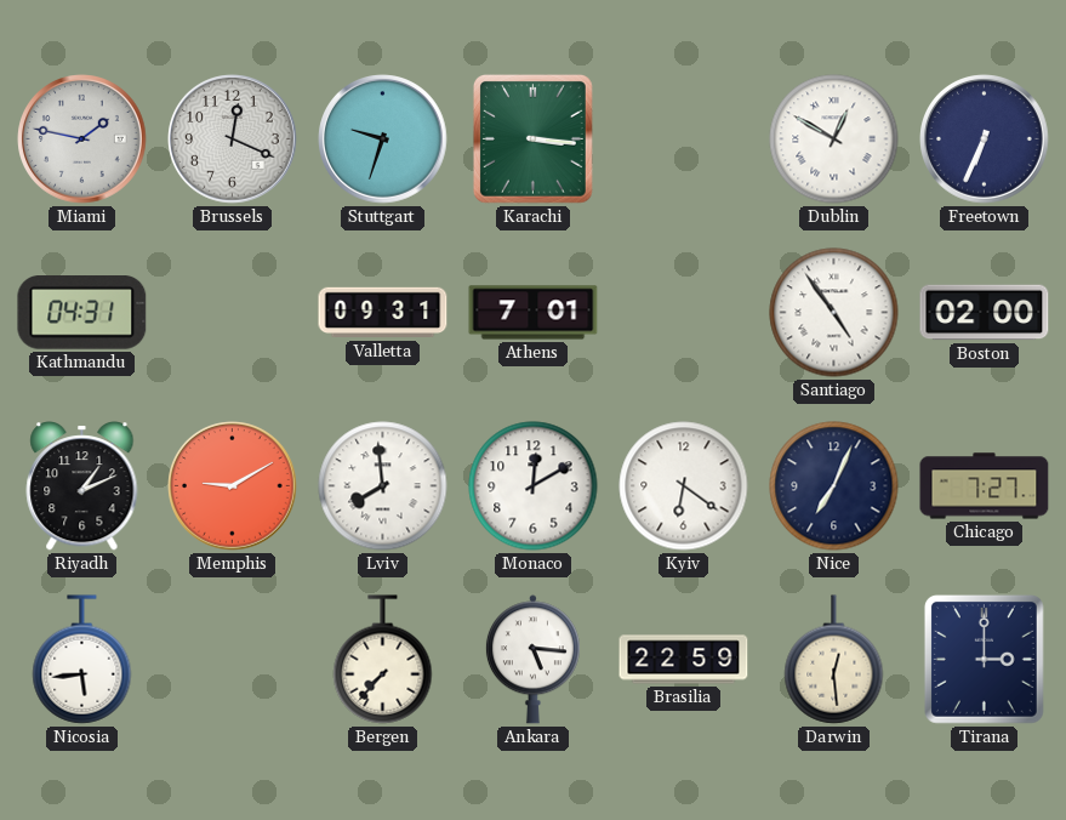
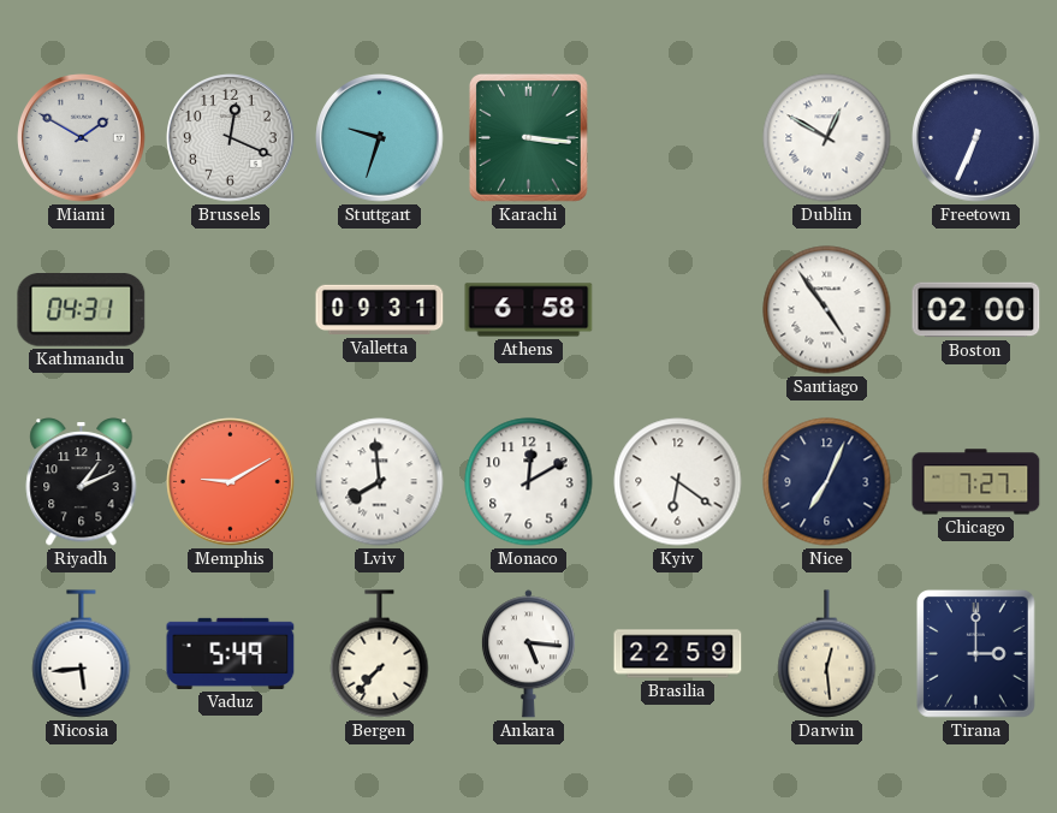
Miami: 1:47 -> 1:50
Athens: 7:01 -> 6:58
Vaduz: none -> 5:49
